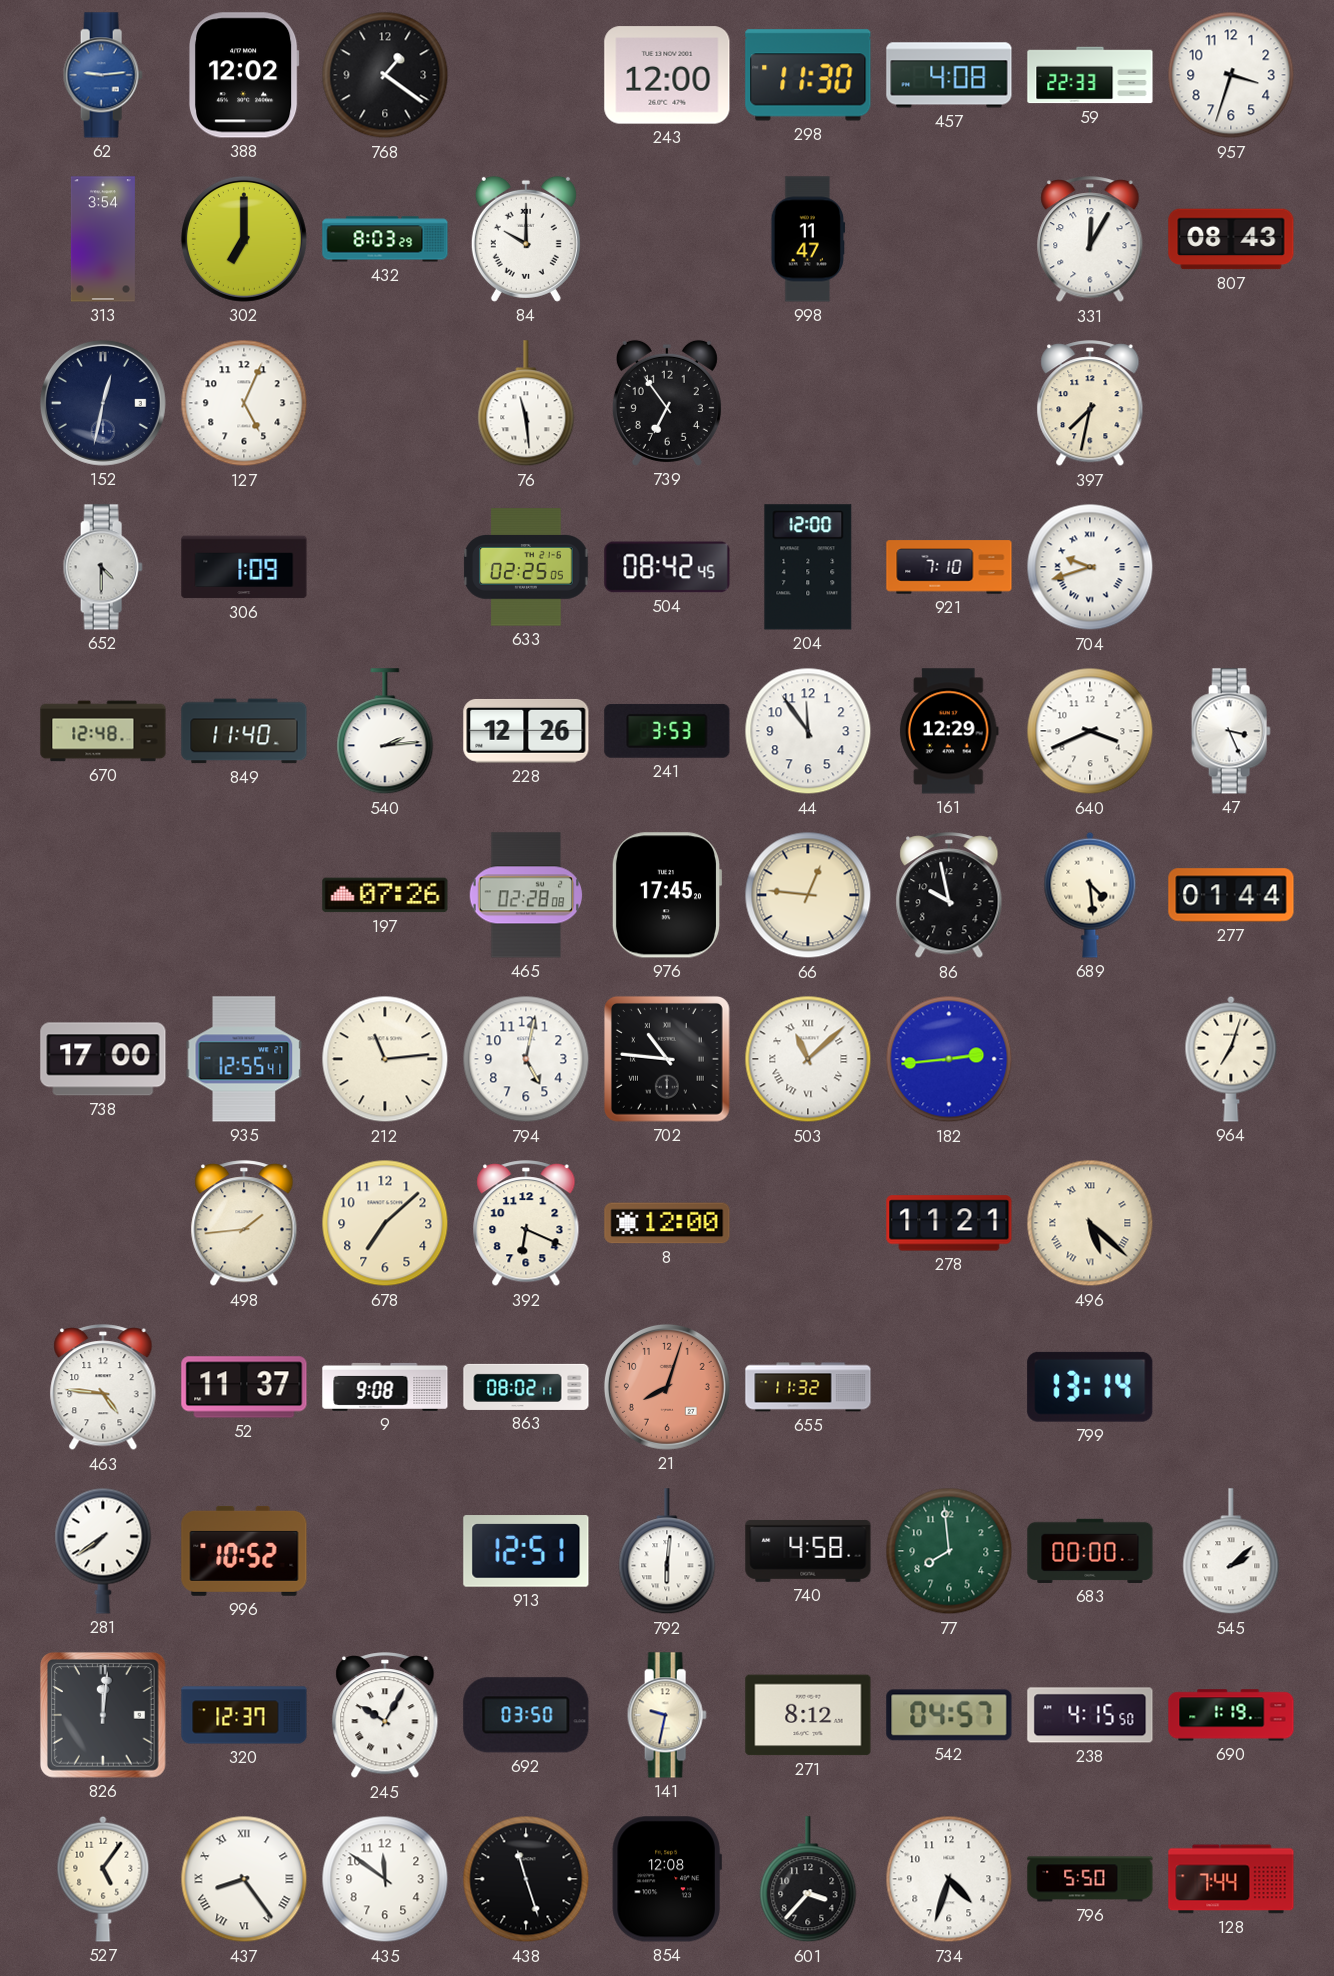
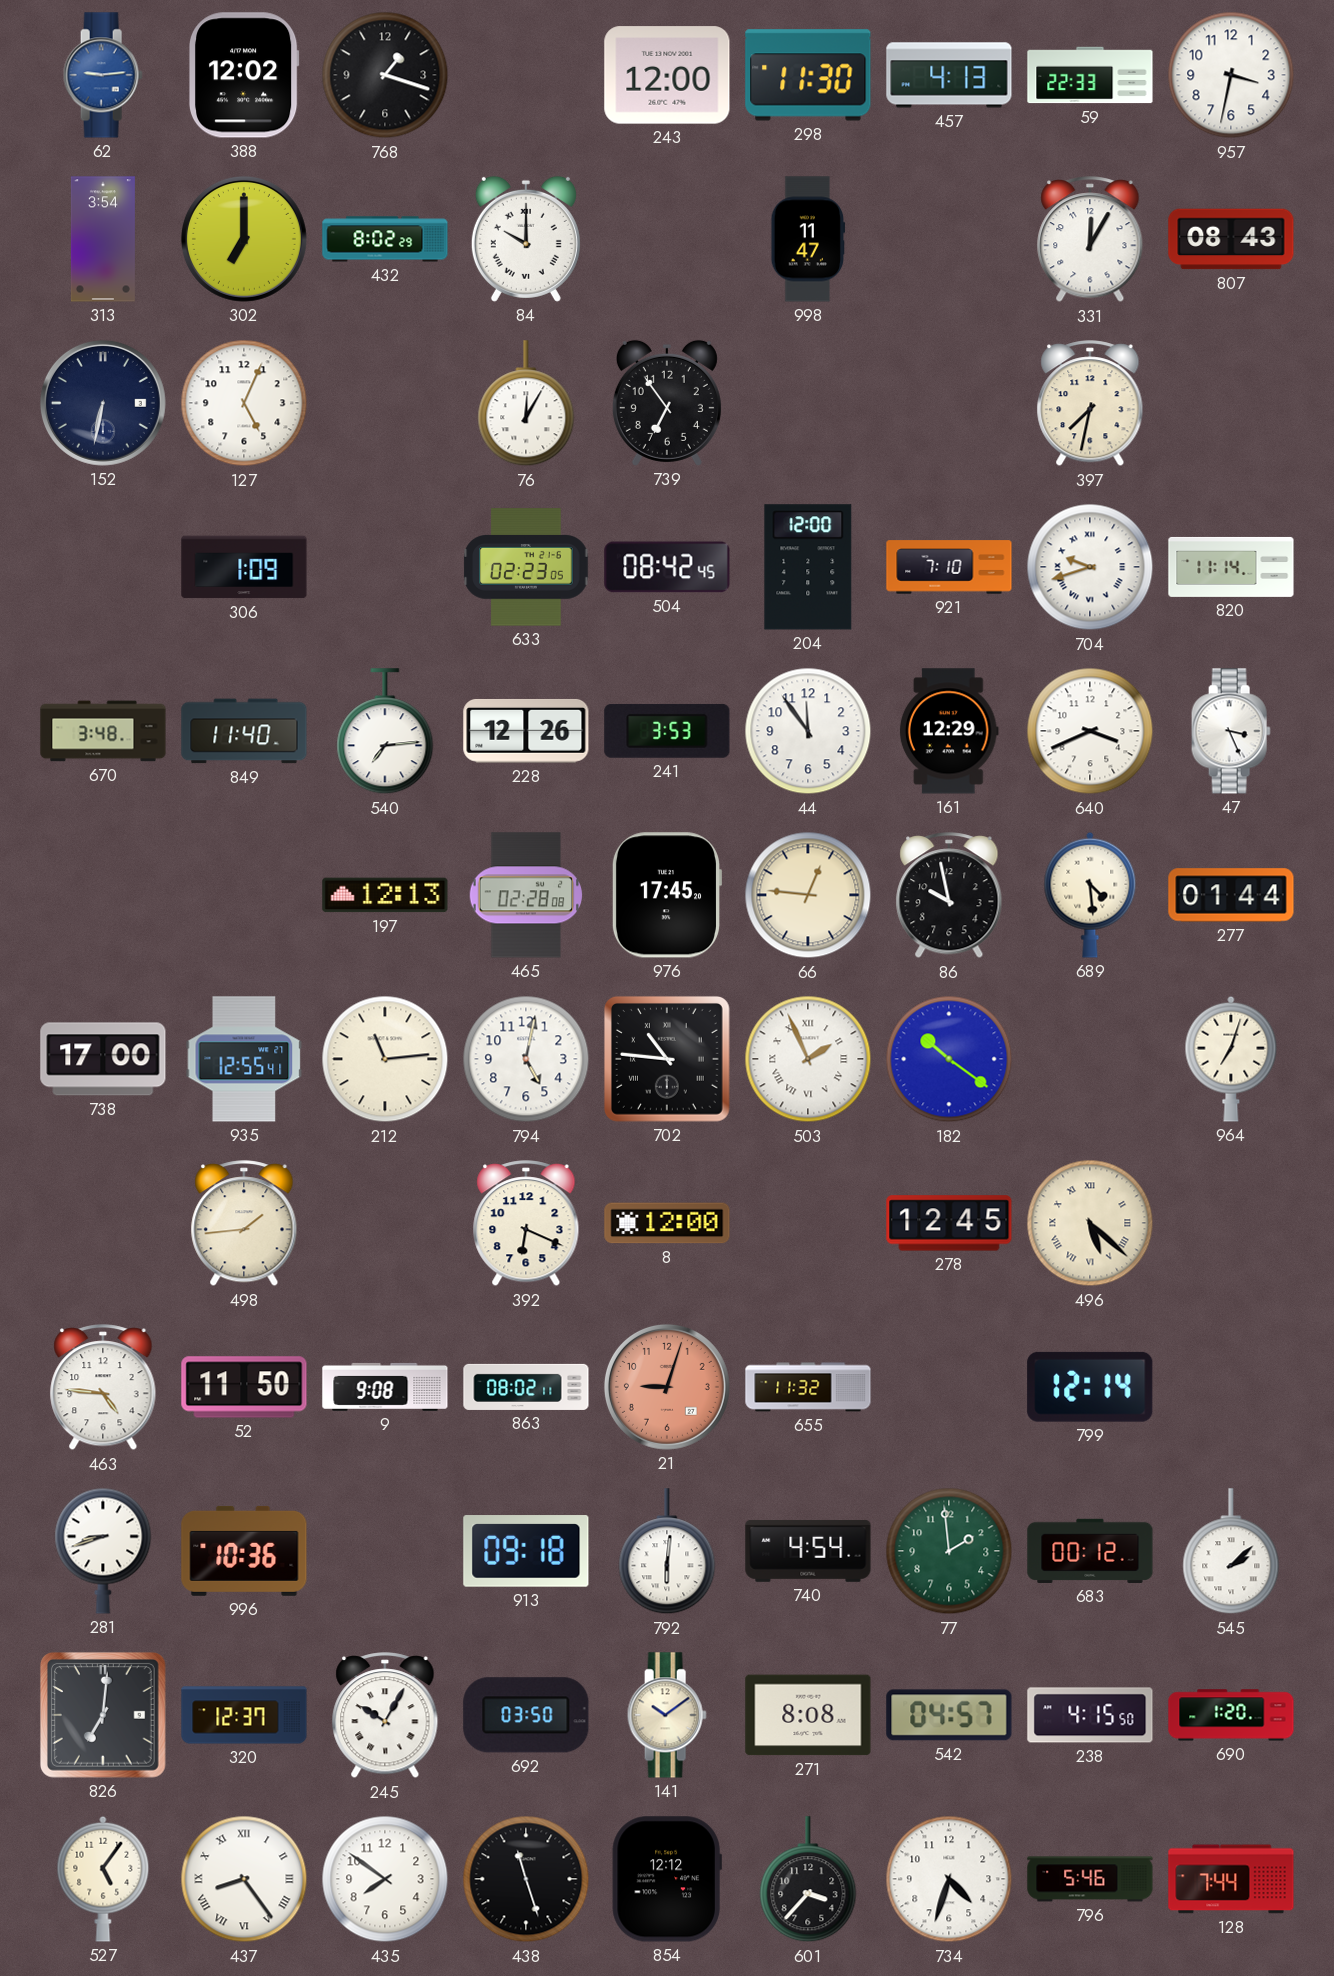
768: 1:21 -> 1:18
457: 4:08 -> 4:13
957: 3:33 -> 3:32
432: 8:03 -> 8:02
152: 12:32 -> 6:32
76: 11:29 -> 12:05
652: 4:30 -> none
633: 02:25 -> 02:23
820: none -> 11:14
670: 12:48 -> 3:48
540: 2:14 -> 7:14
197: 07:26 -> 12:13
503: 11:08 -> 1:56
182: 2:44 -> 10:21
678: 7:08 -> none
278: 11:21 -> 12:45
52: 11:37 -> 11:50
21: 8:03 -> 9:03
799: 13:14 -> 12:14
281: 7:39 -> 8:42
996: 10:52 -> 10:36
913: 12:51 -> 09:18
740: 4:58 -> 4:54
77: 7:59 -> 1:59
683: 00:00 -> 00:12
826: 12:01 -> 7:01
141: 9:32 -> 10:09
271: 8:12 -> 8:08
690: 1:19 -> 1:20
435: 11:51 -> 7:51
854: 12:08 -> 12:12
796: 5:50 -> 5:46
